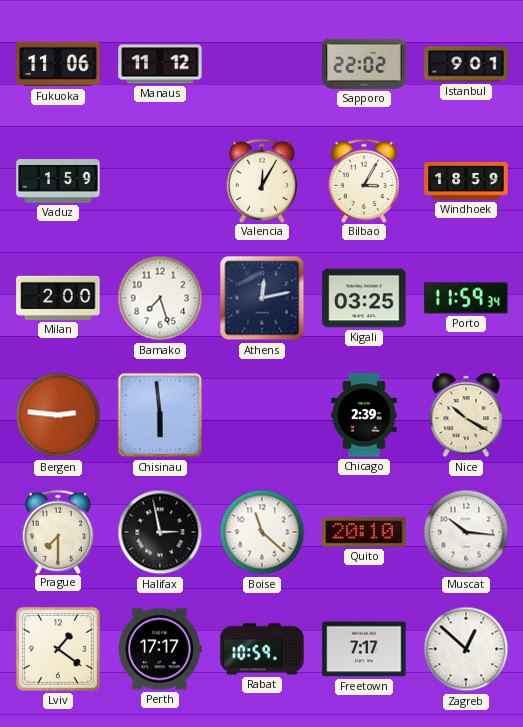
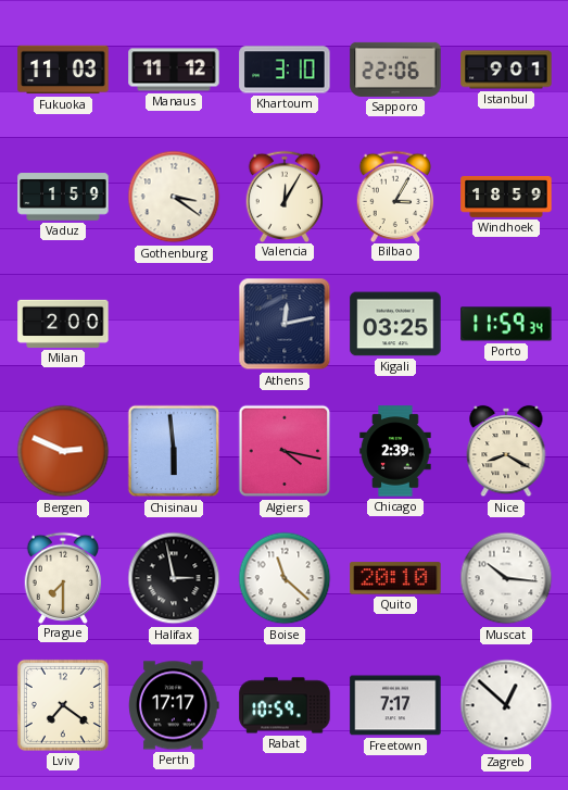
Fukuoka: 11:06 -> 11:03
Khartoum: none -> 3:10
Sapporo: 22:02 -> 22:06
Gothenburg: none -> 3:21
Bamako: 7:27 -> none
Bergen: 2:46 -> 2:49
Algiers: none -> 4:17
Nice: 10:20 -> 8:20
Lviv: 1:21 -> 7:21
